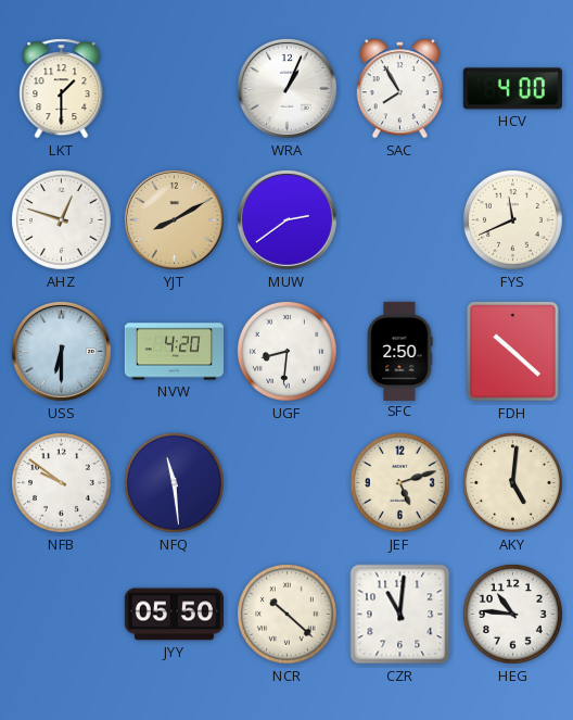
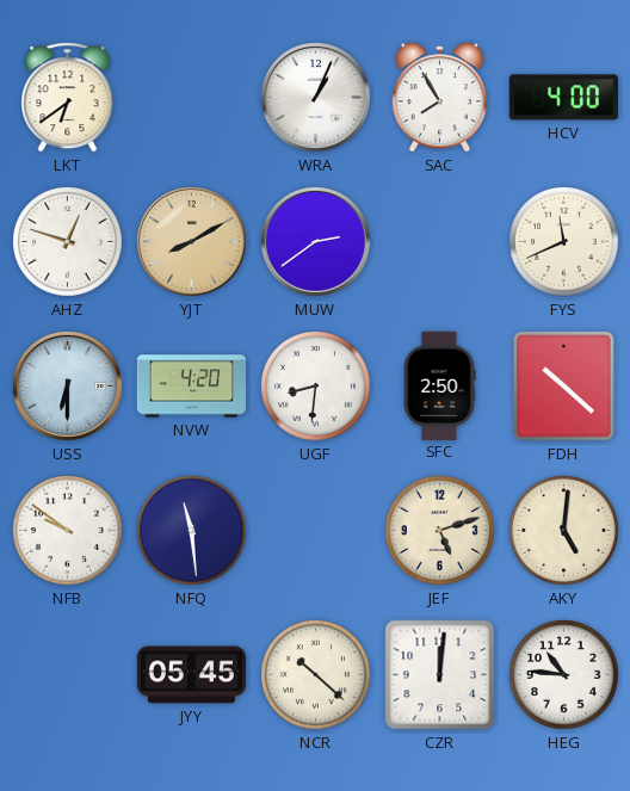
LKT: 1:30 -> 6:39
JYY: 05:50 -> 05:45
CZR: 11:01 -> 12:01
